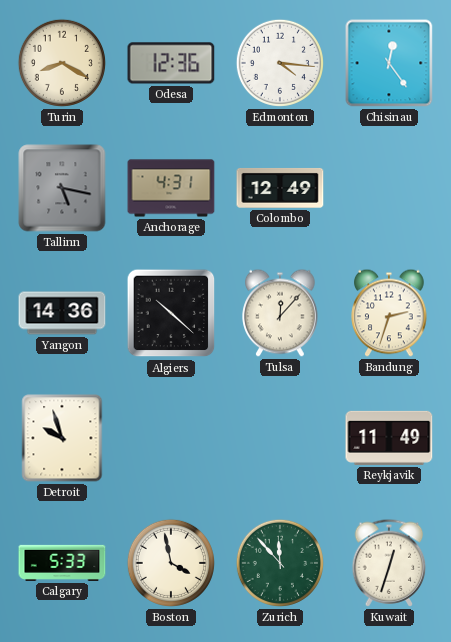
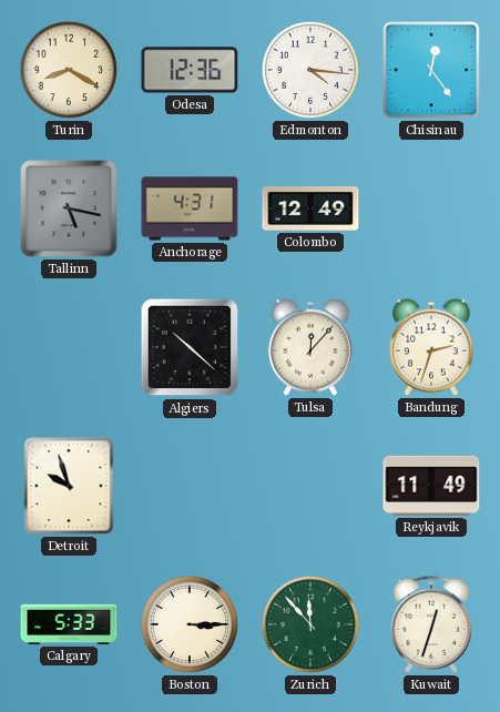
Yangon: 14:36 -> none
Boston: 3:58 -> 3:15
